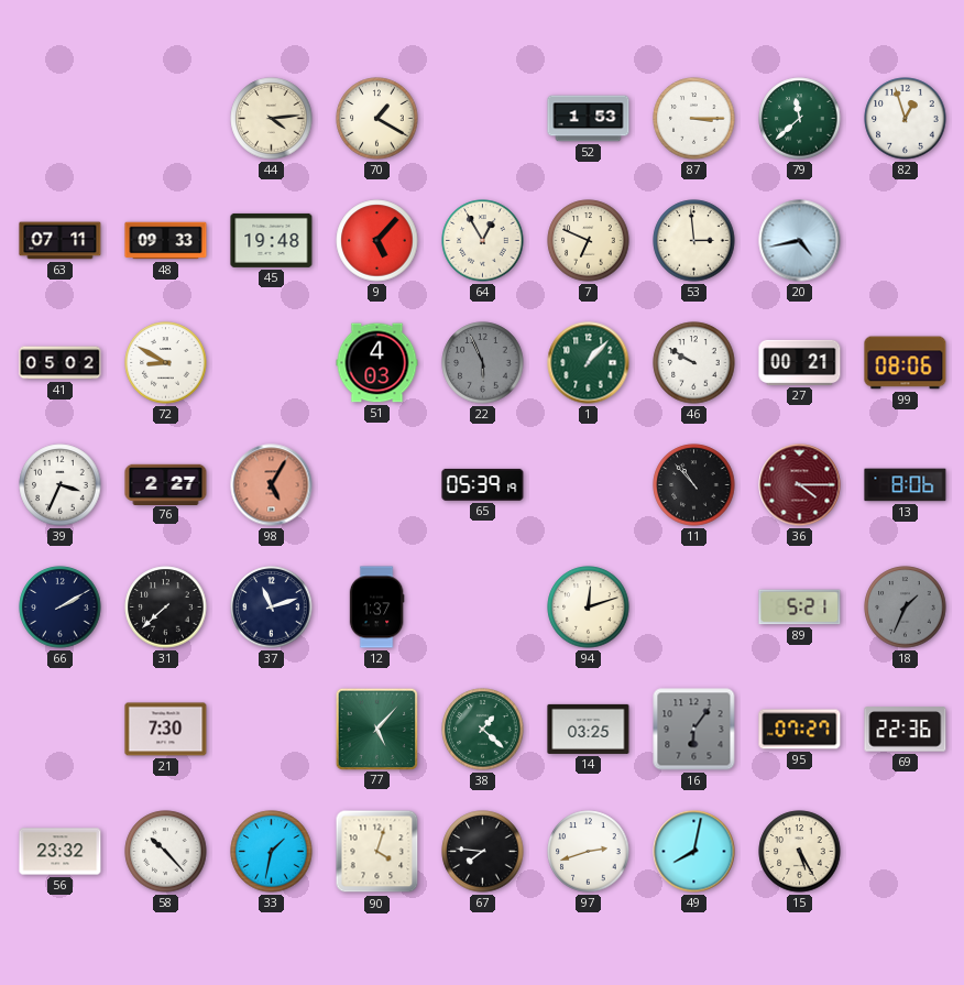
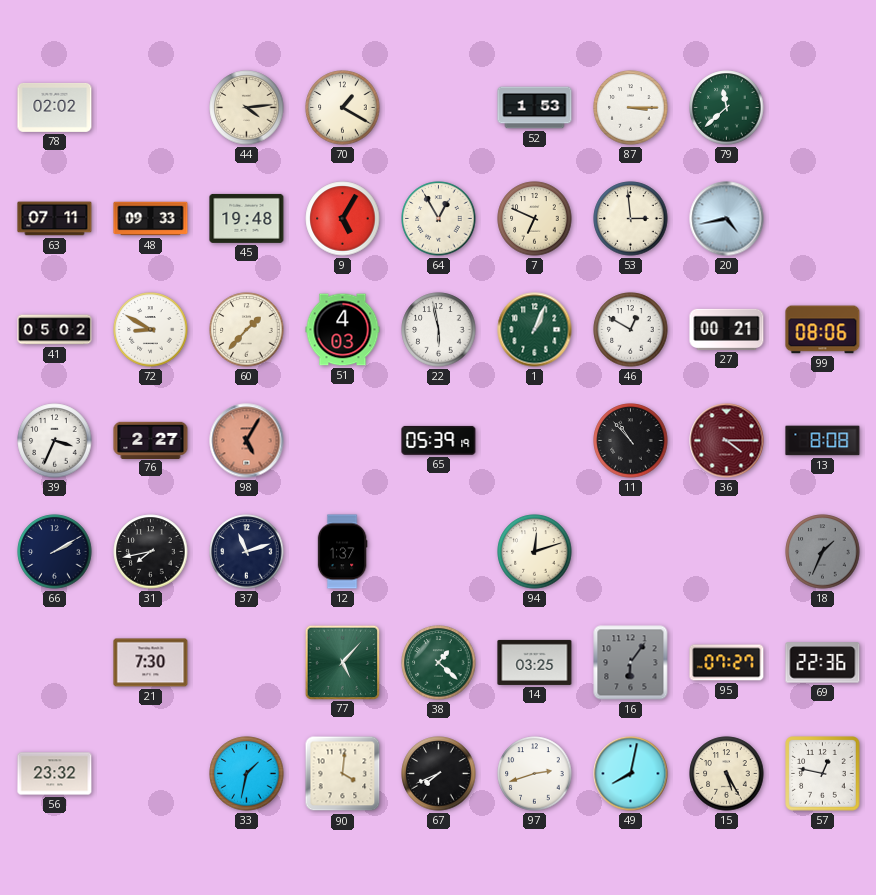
78: none -> 02:02
82: 12:57 -> none
9: 5:07 -> 5:05
60: none -> 1:37
22: 5:56 -> 5:58
22 dial: grey -> white
1: 1:07 -> 1:04
46: 9:50 -> 12:50
13: 8:06 -> 8:08
31: 7:38 -> 7:43
89: 5:21 -> none
58: 10:23 -> none
90: 4:03 -> 4:01
67: 7:46 -> 7:41
57: none -> 12:47
